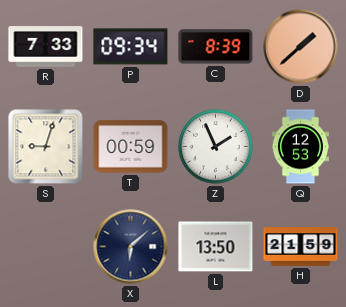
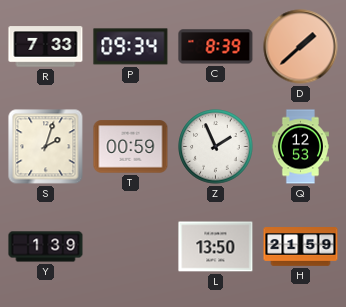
S: 9:03 -> 2:03
Y: none -> 1:39
X: 6:08 -> none
